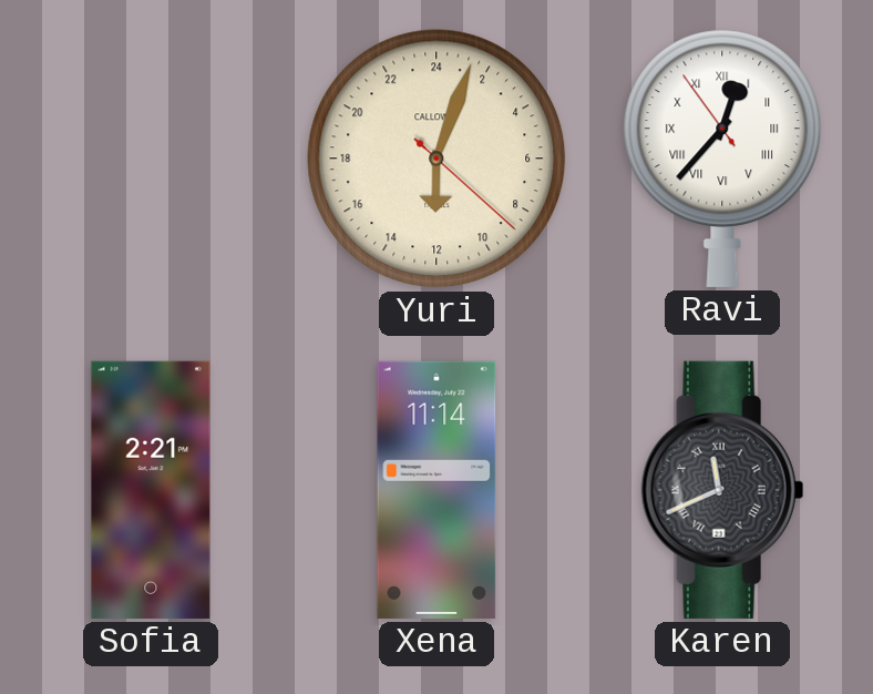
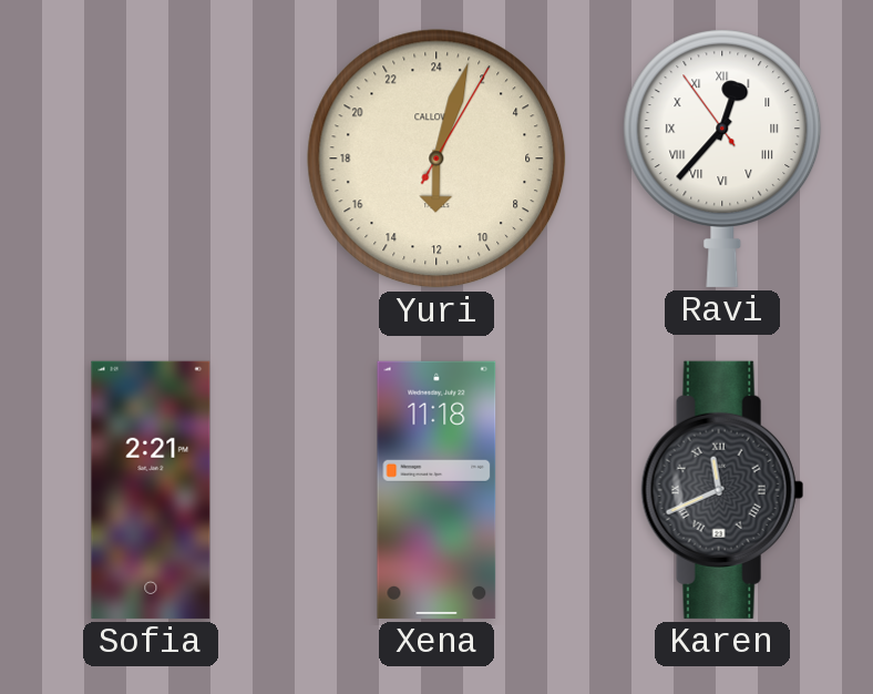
Yuri: 12:03:22 -> 12:03:05
Xena: 11:14 -> 11:18
